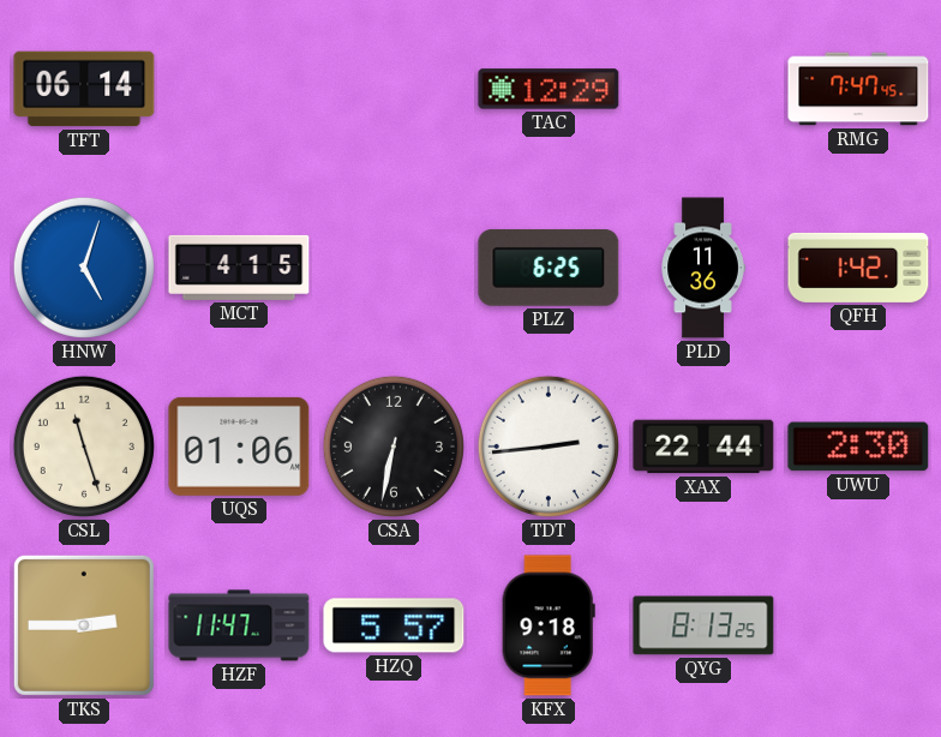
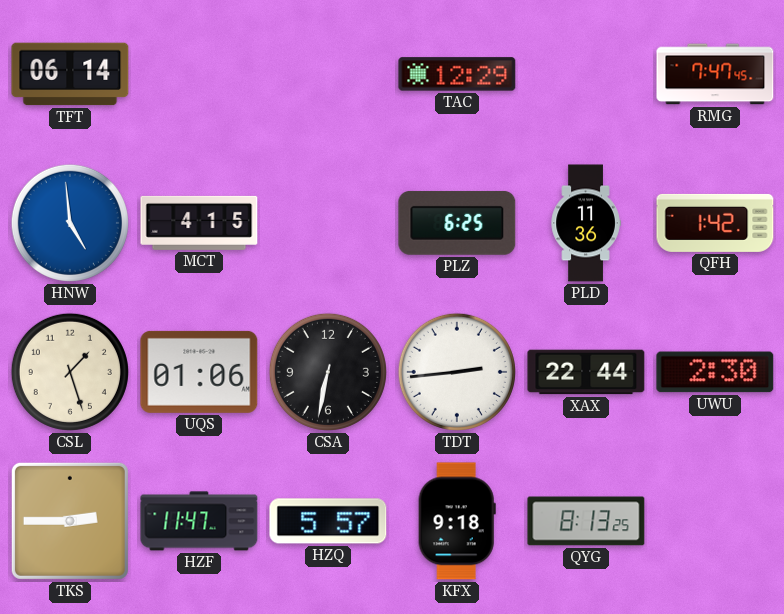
HNW: 5:03 -> 4:59
CSL: 11:27 -> 1:27
